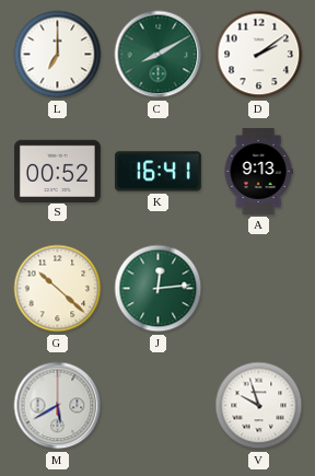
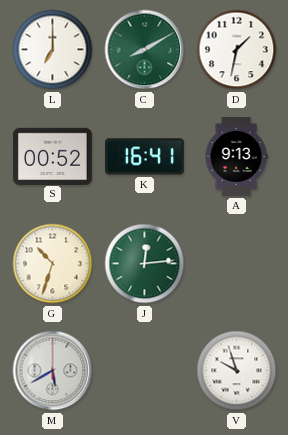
D: 2:09 -> 1:32
G: 10:22 -> 10:33
